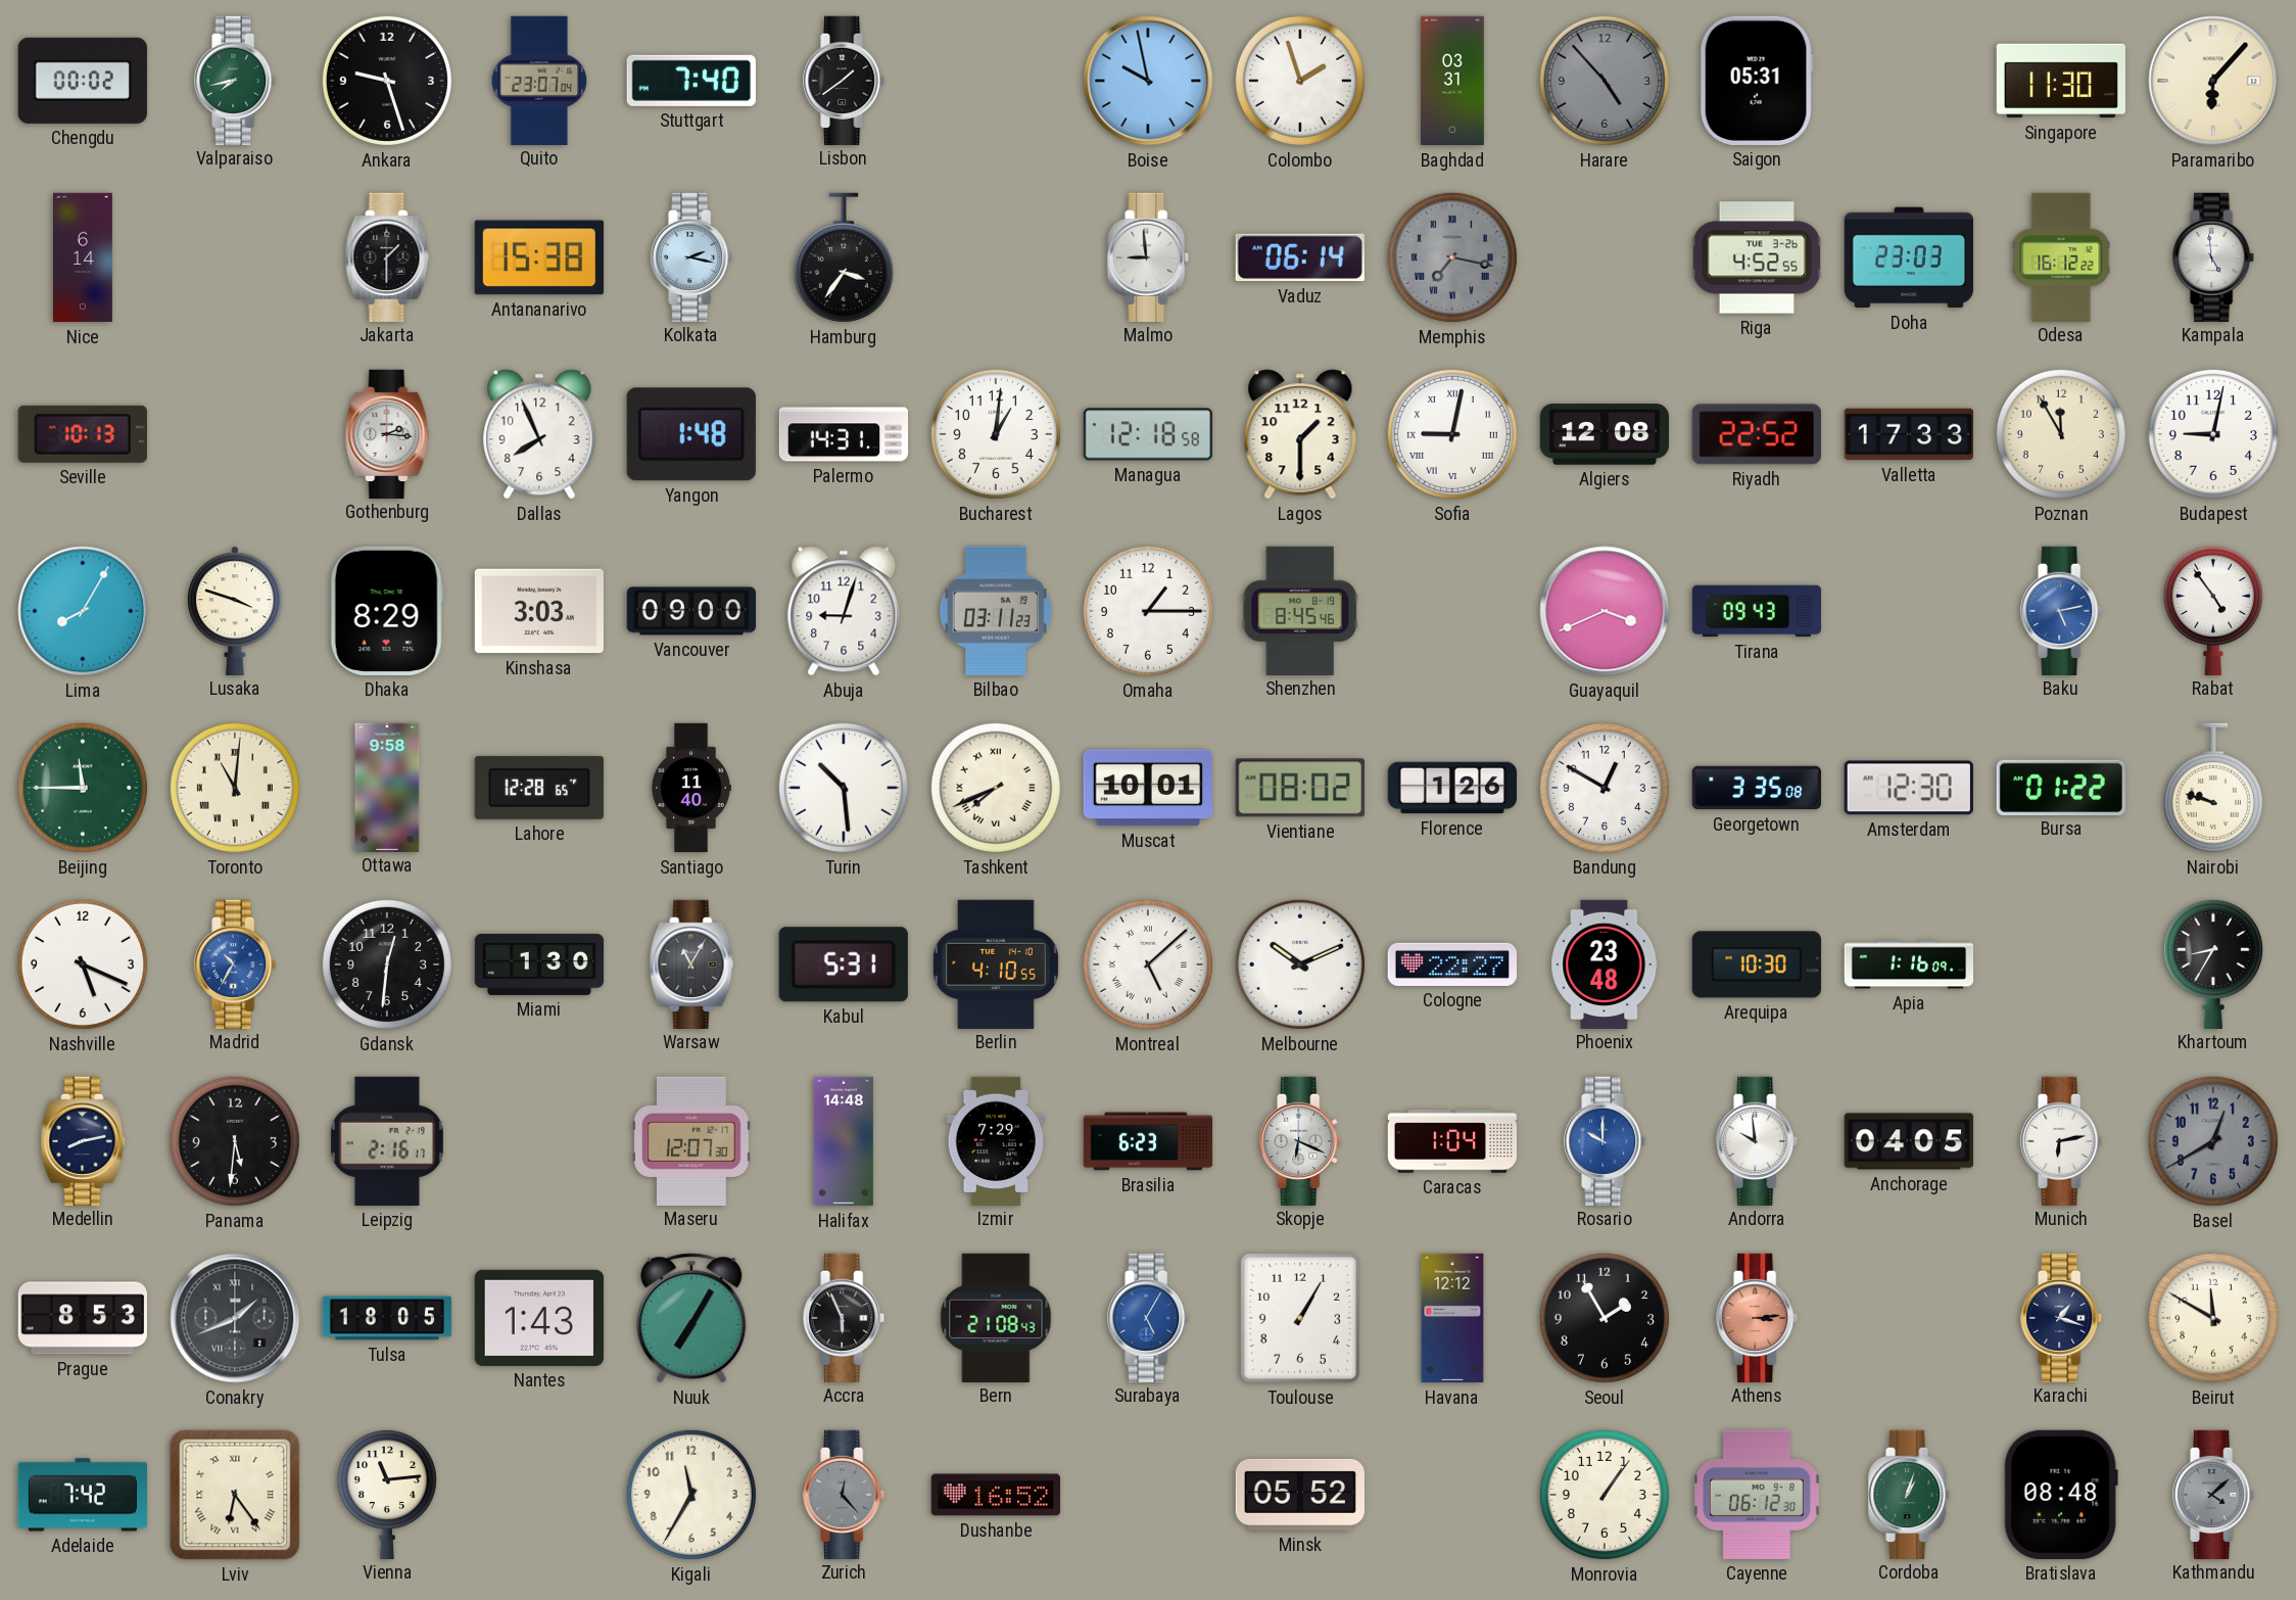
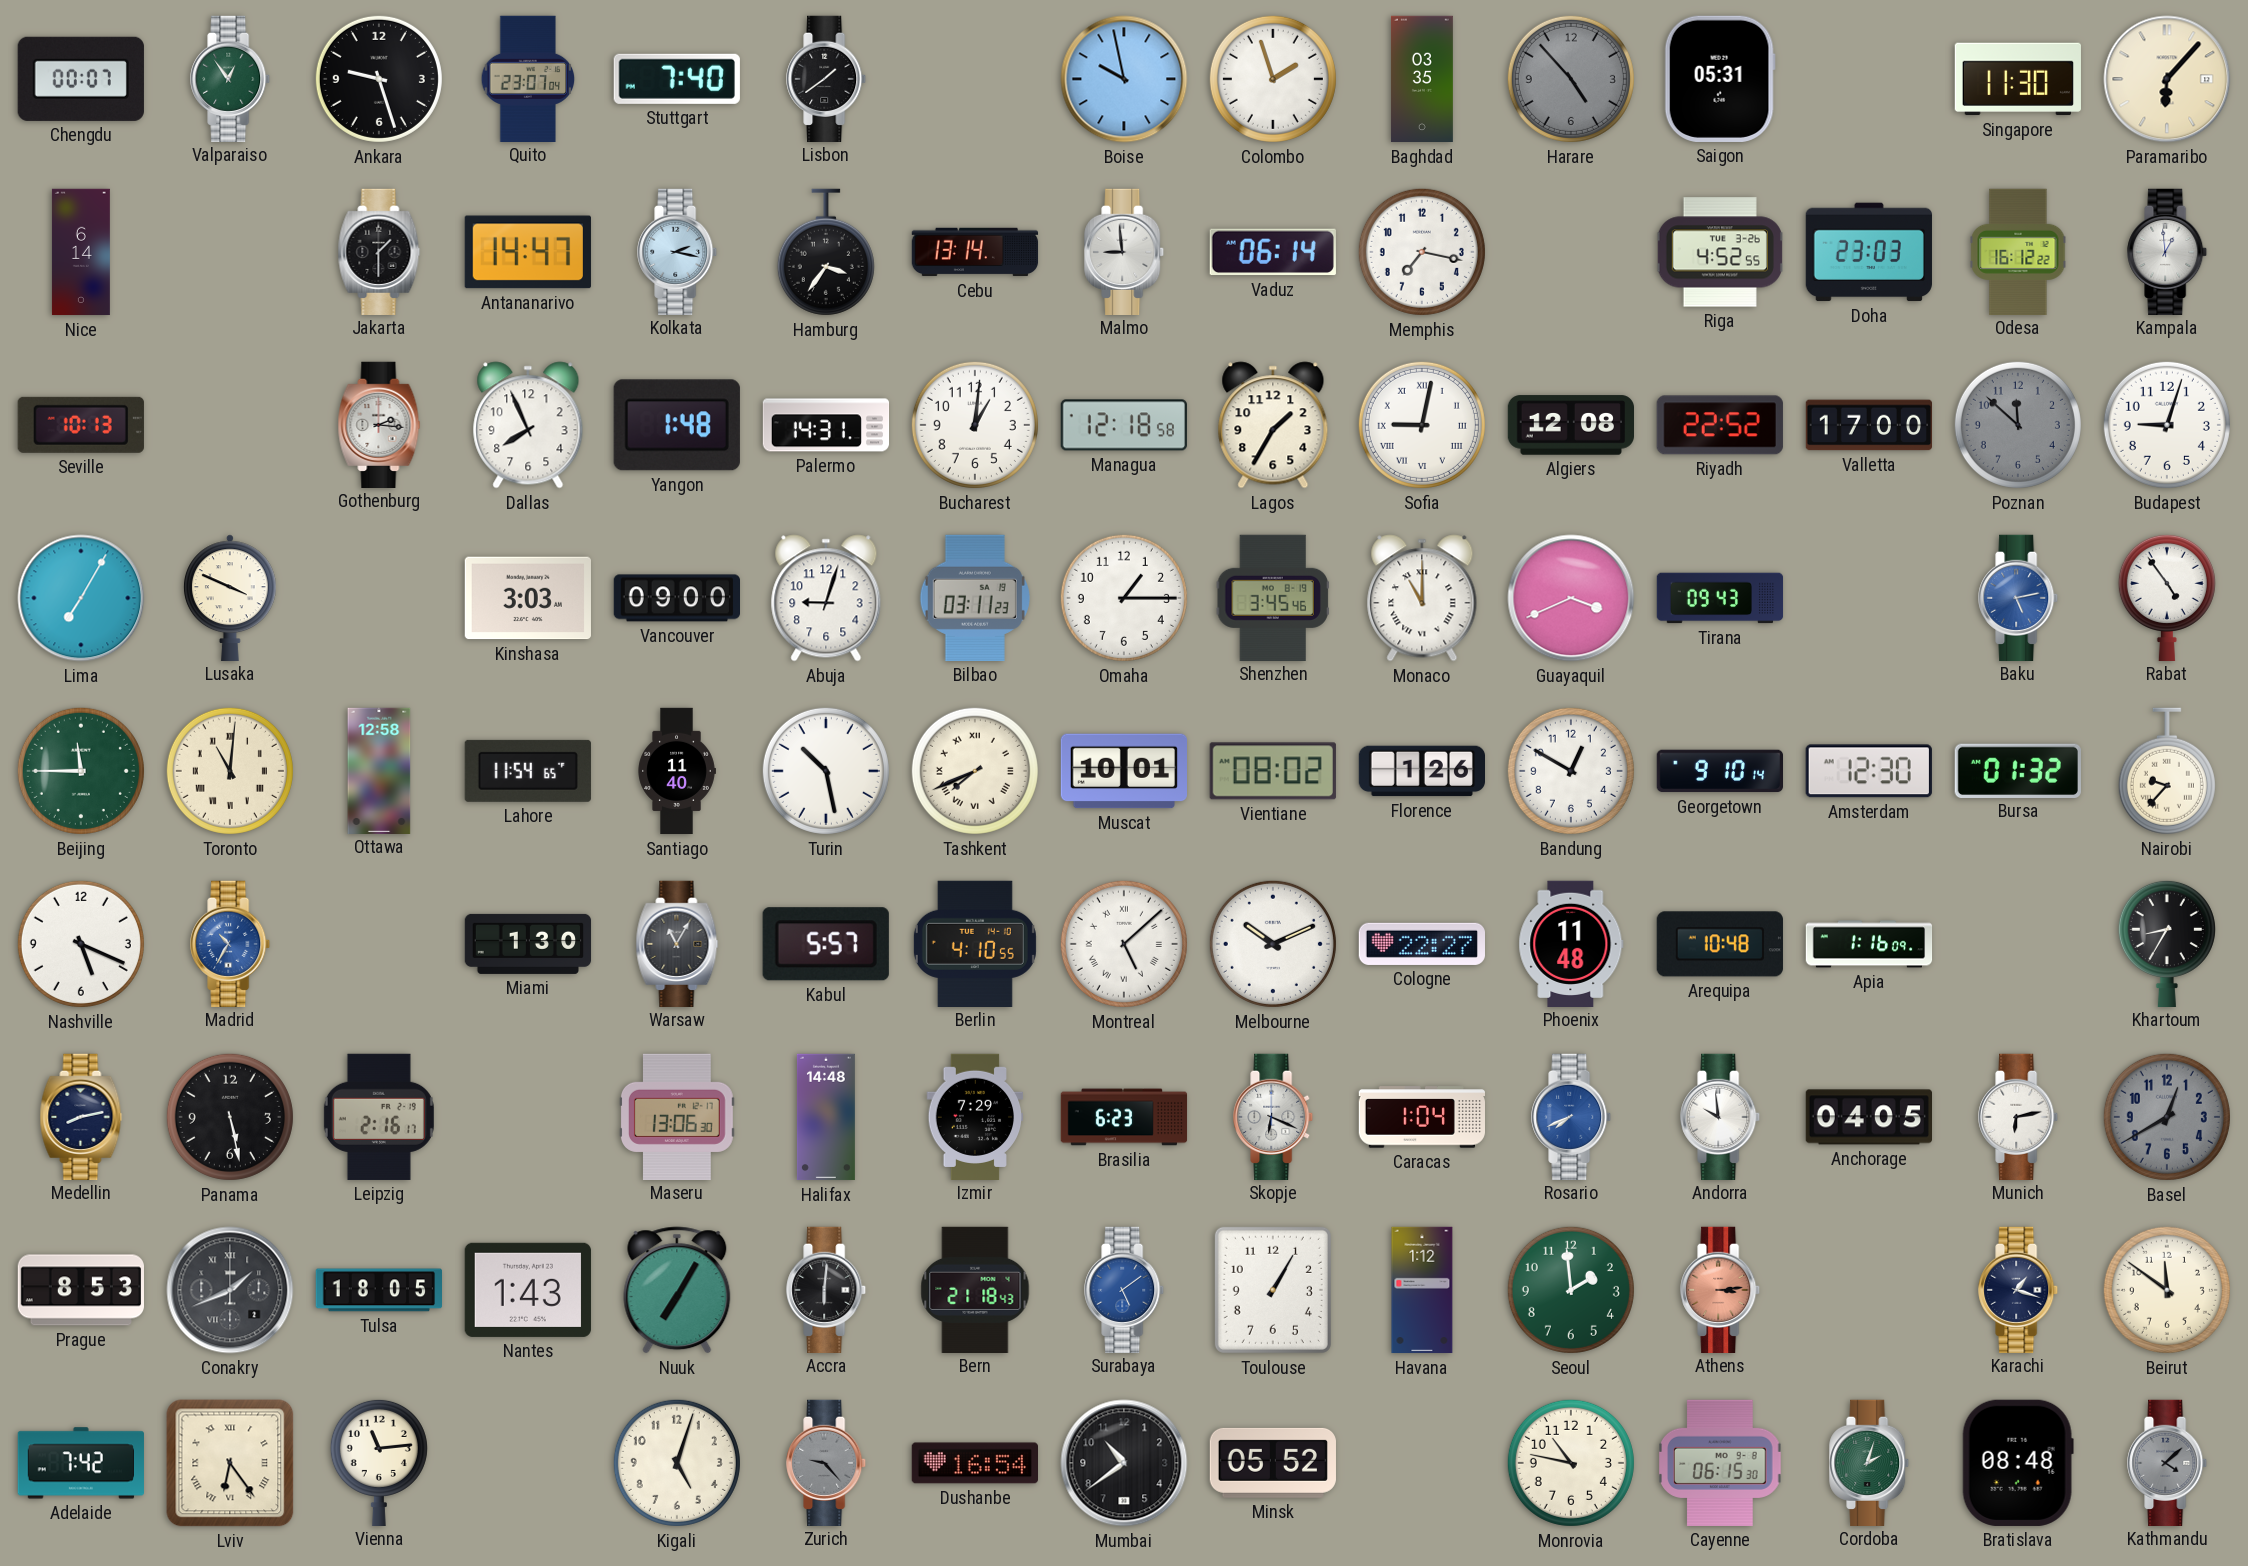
Chengdu: 00:02 -> 00:07
Valparaiso: 7:43 -> 12:54
Baghdad: 03:31 -> 03:35
Antananarivo: 15:38 -> 14:47
Cebu: none -> 13:14
Memphis dial: grey -> white
Memphis numerals: Roman -> Arabic
Kampala: 4:59 -> 12:59
Lagos: 1:30 -> 1:35
Valletta: 17:33 -> 17:00
Poznan: 11:55 -> 11:52
Poznan dial: cream -> grey
Budapest: 9:02 -> 9:03
Lima: 8:05 -> 7:05
Lusaka: 3:48 -> 3:49
Dhaka: 8:29 -> none
Shenzhen: 8:45 -> 3:45
Monaco: none -> 11:00
Ottawa: 9:58 -> 12:58
Lahore: 12:28 -> 11:54
Turin: 10:29 -> 10:28
Georgetown: 3:35 -> 9:10
Bursa: 01:22 -> 01:32
Nairobi: 9:48 -> 9:37
Gdansk: 12:31 -> none
Kabul: 5:31 -> 5:57
Phoenix: 23:48 -> 11:48
Arequipa: 10:30 -> 10:48
Panama: 5:31 -> 5:28
Maseru: 12:07 -> 13:06
Rosario: 10:00 -> 7:41
Accra: 5:56 -> 6:01
Bern: 21:08 -> 21:18
Surabaya: 5:05 -> 5:09
Havana: 12:12 -> 1:12
Seoul: 1:55 -> 1:59
Seoul dial: black -> green
Beirut: 11:50 -> 11:51
Kigali: 11:35 -> 5:03
Zurich: 12:23 -> 9:23
Dushanbe: 16:52 -> 16:54
Mumbai: none -> 10:39
Monrovia: 1:06 -> 10:47
Cayenne: 06:12 -> 06:15
Cordoba: 1:03 -> 2:03
